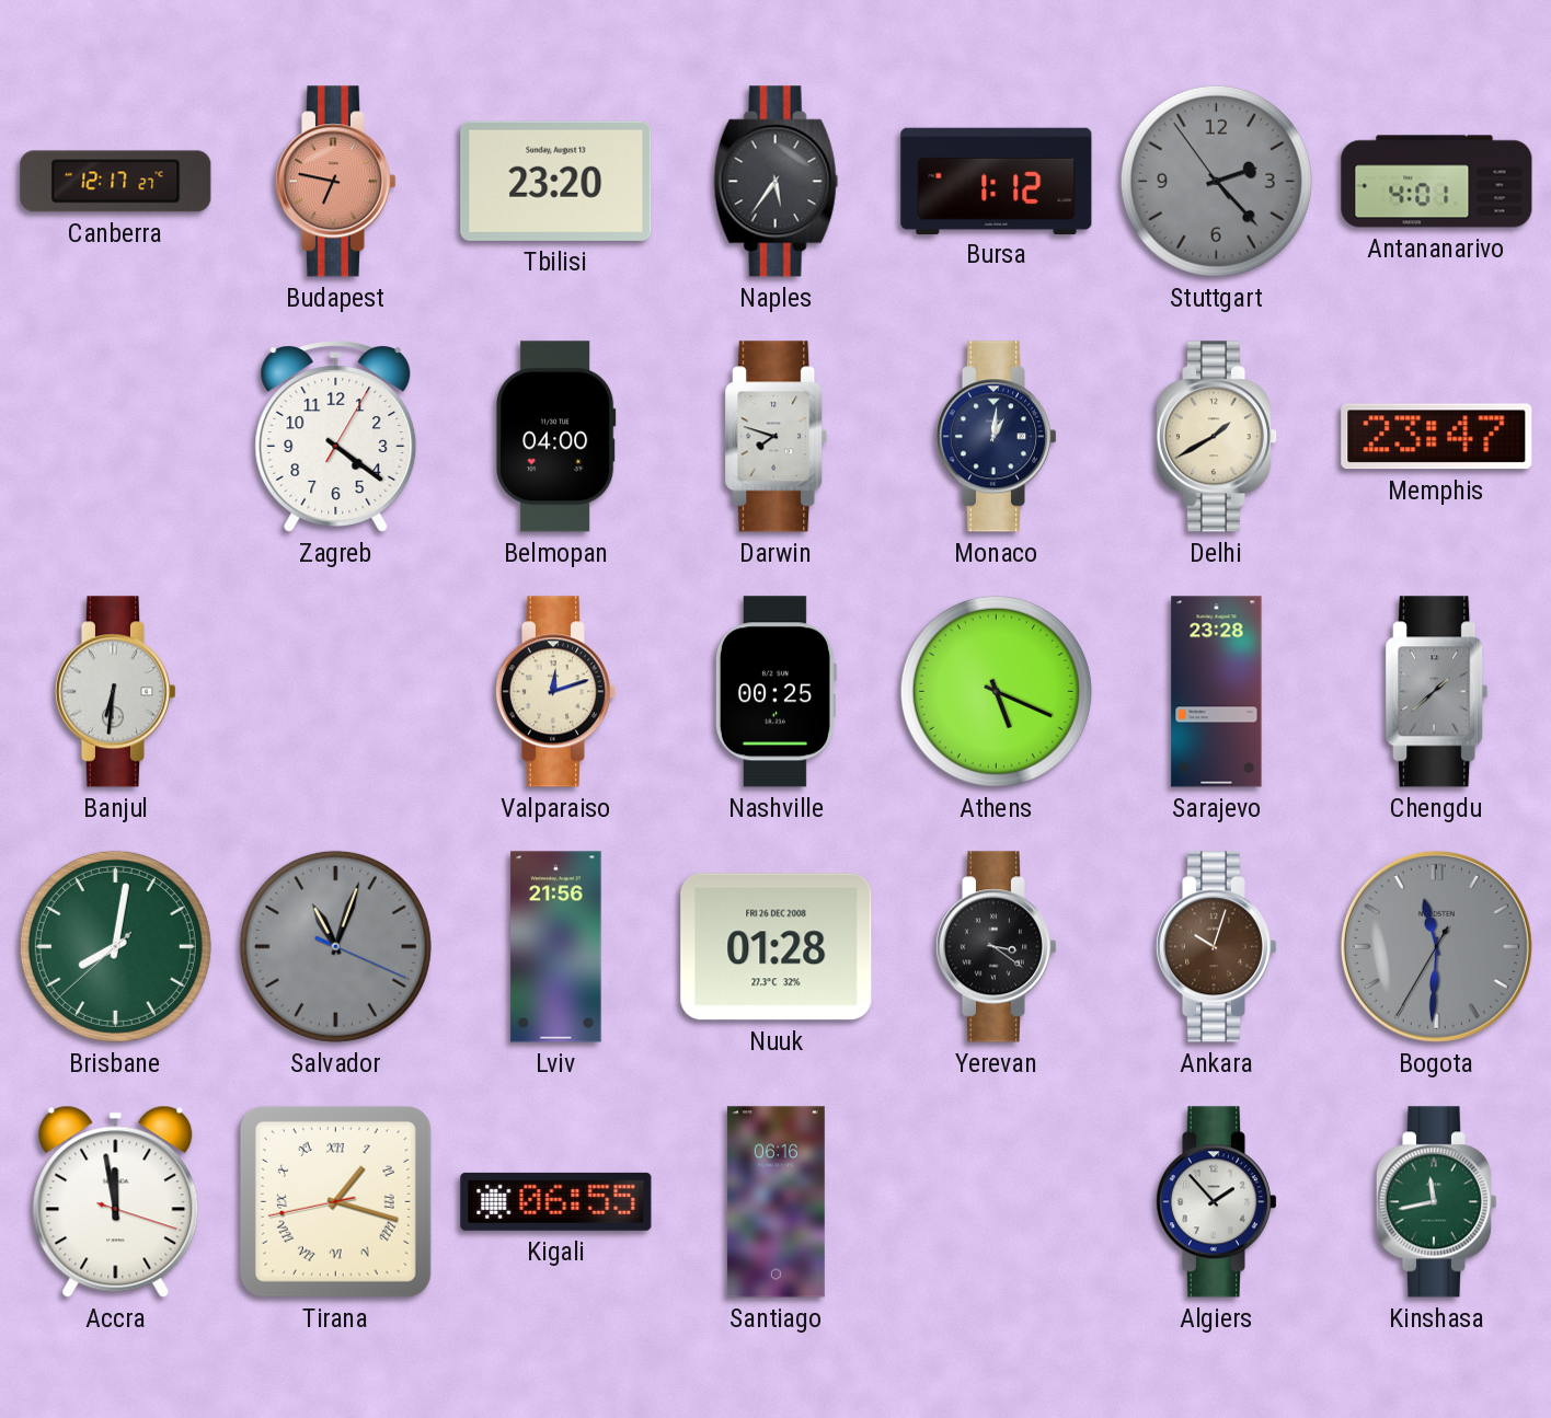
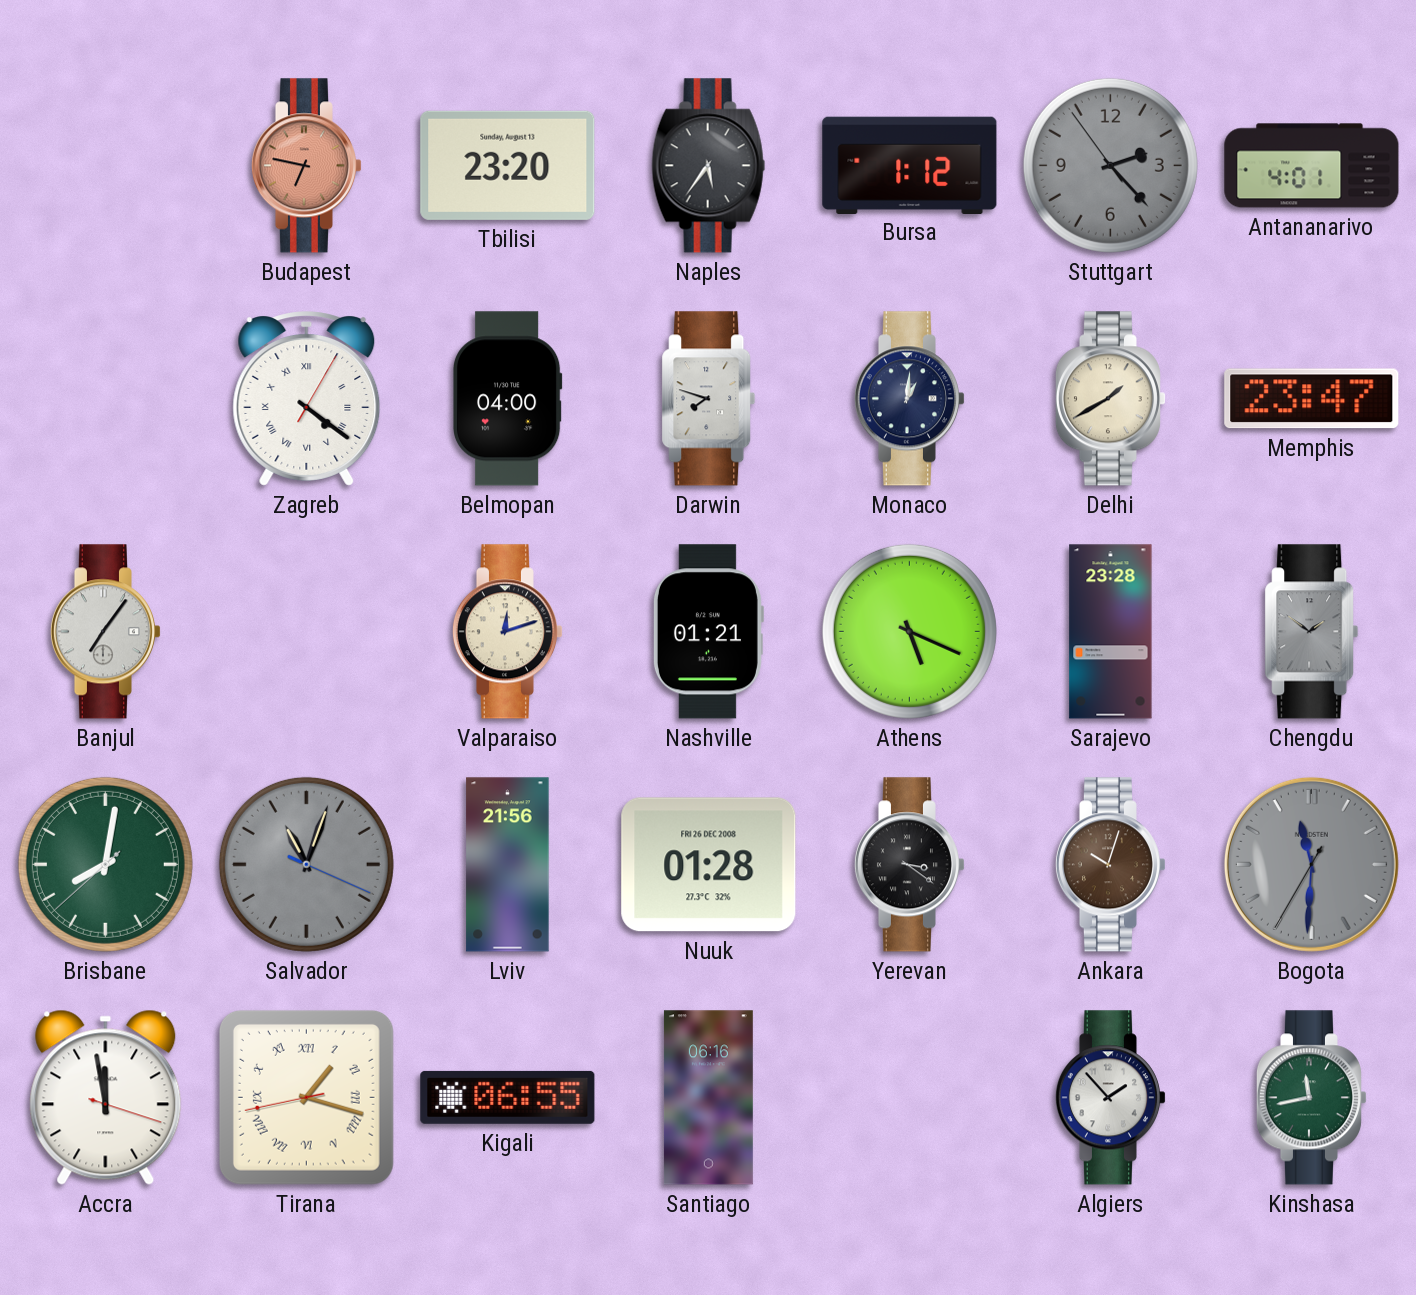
Canberra: 12:17 -> none
Zagreb numerals: Arabic -> Roman
Banjul: 6:31 -> 7:06
Nashville: 00:25 -> 01:21
Chengdu: 1:38 -> 1:51
